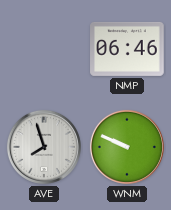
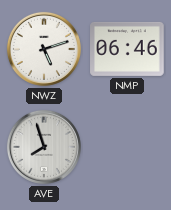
NWZ: none -> 5:12
WNM: 9:49 -> none
